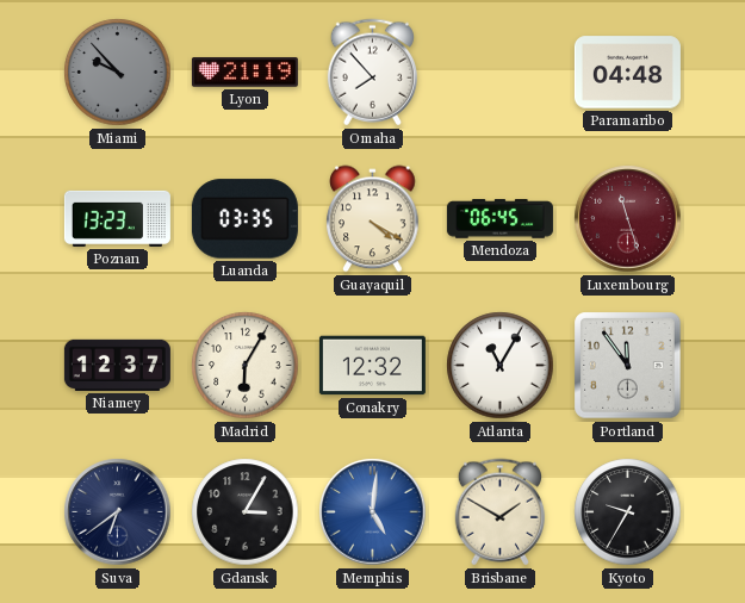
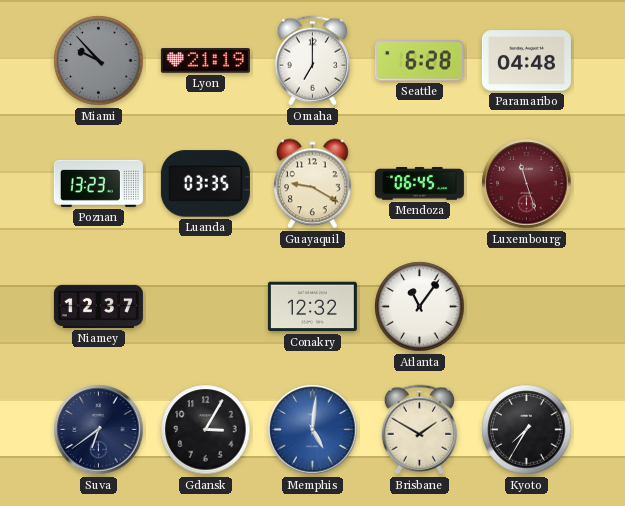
Omaha: 7:53 -> 7:00
Seattle: none -> 6:28
Guayaquil: 4:20 -> 9:20
Madrid: 6:05 -> none
Atlanta: 11:05 -> 11:06
Portland: 11:54 -> none
Kyoto: 9:35 -> 7:35
